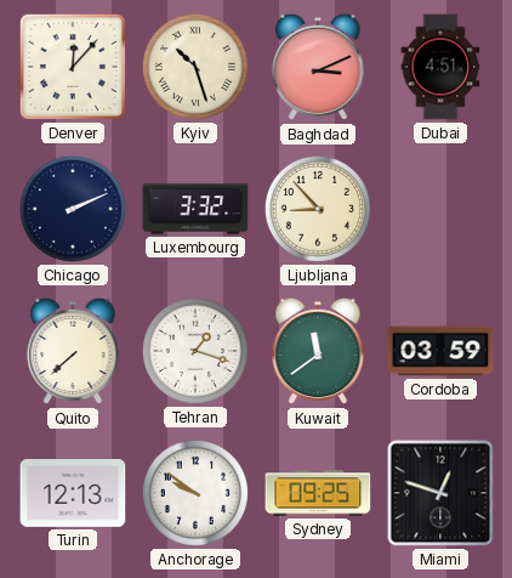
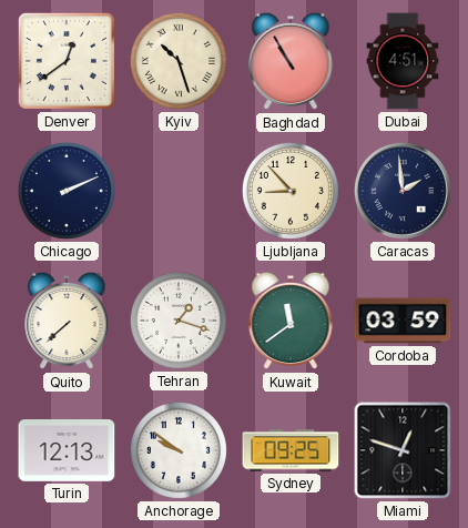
Denver: 12:07 -> 12:39
Baghdad: 3:11 -> 10:55
Luxembourg: 3:32 -> none
Caracas: none -> 1:59
